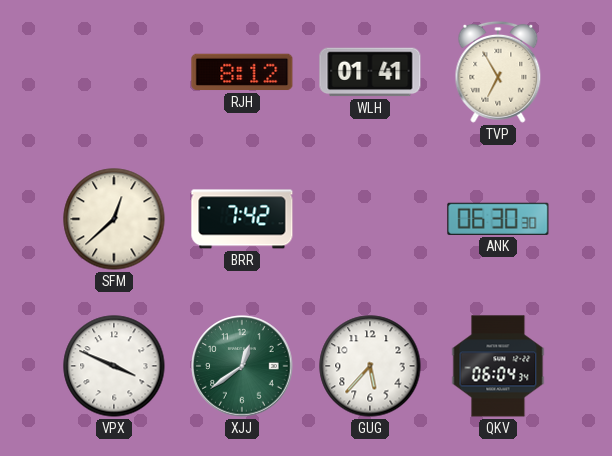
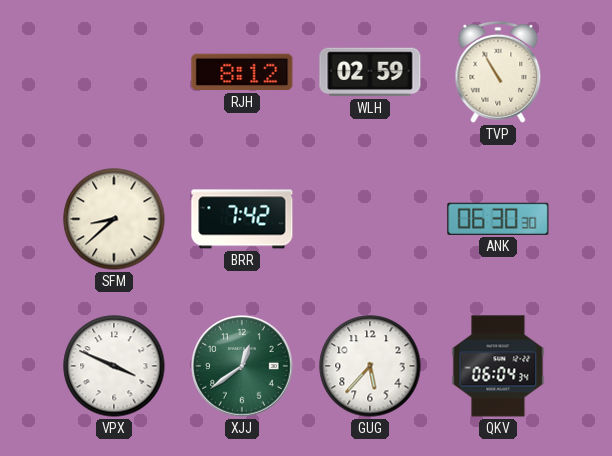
WLH: 01:41 -> 02:59
TVP: 6:55 -> 10:55
SFM: 12:38 -> 8:38
